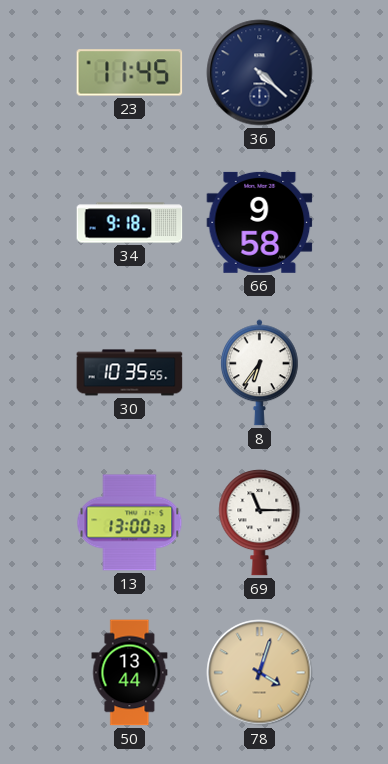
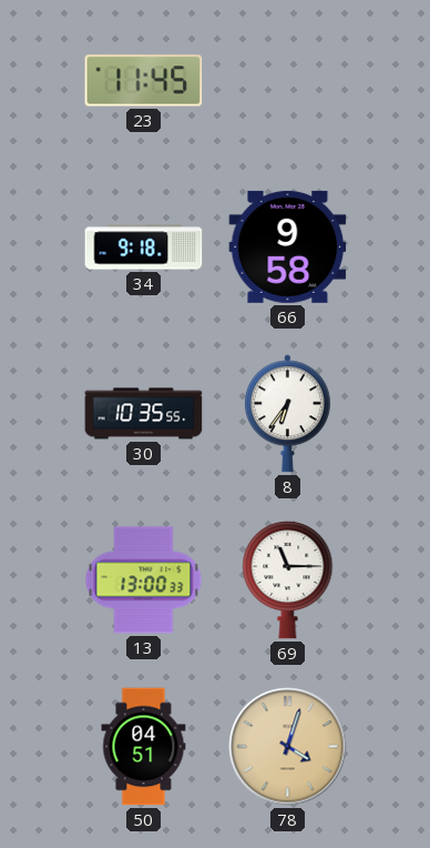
36: 4:22 -> none
50: 13:44 -> 04:51
